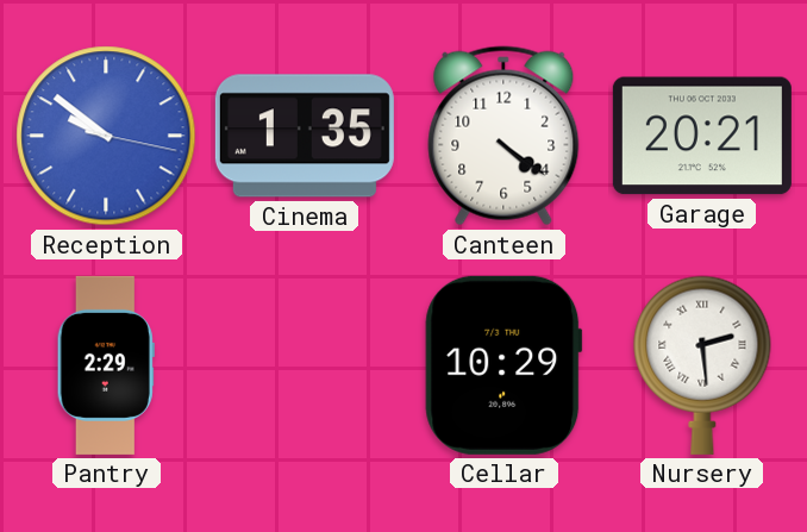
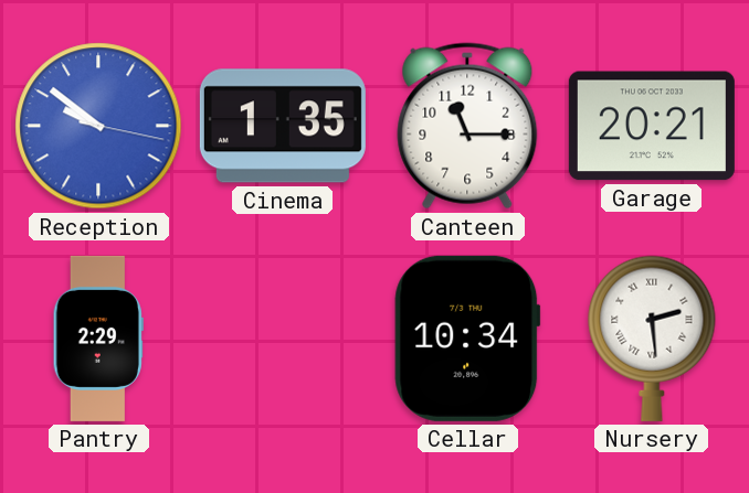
Canteen: 4:21 -> 11:15
Cellar: 10:29 -> 10:34
